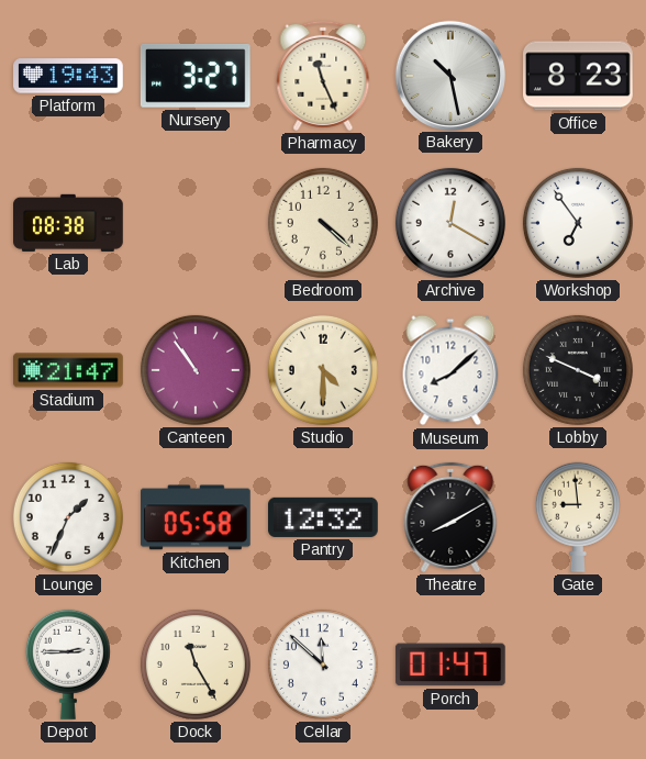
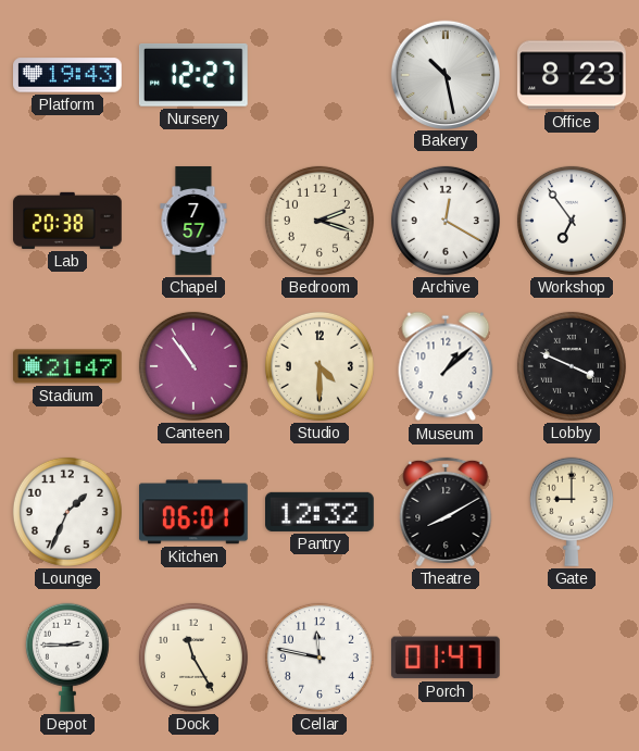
Nursery: 3:27 -> 12:27
Pharmacy: 11:26 -> none
Lab: 08:38 -> 20:38
Chapel: none -> 7:57
Bedroom: 4:22 -> 2:18
Museum: 8:08 -> 1:08
Kitchen: 05:58 -> 06:01
Gate: 8:59 -> 9:00
Cellar: 11:52 -> 11:47
